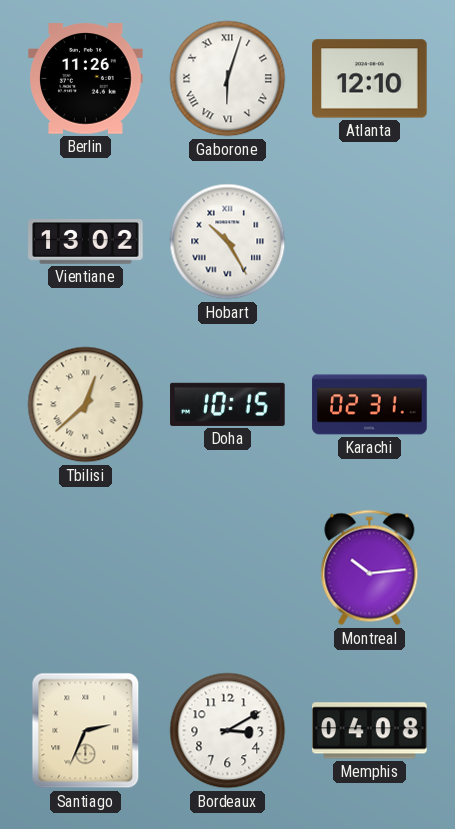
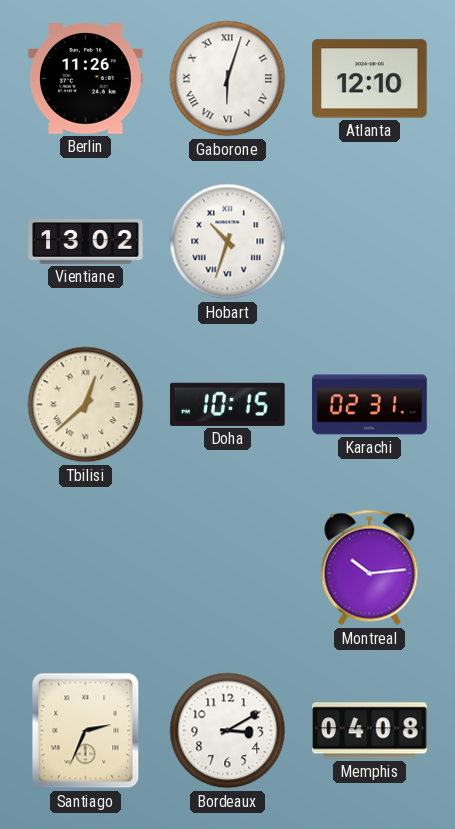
Hobart: 10:25 -> 10:33
